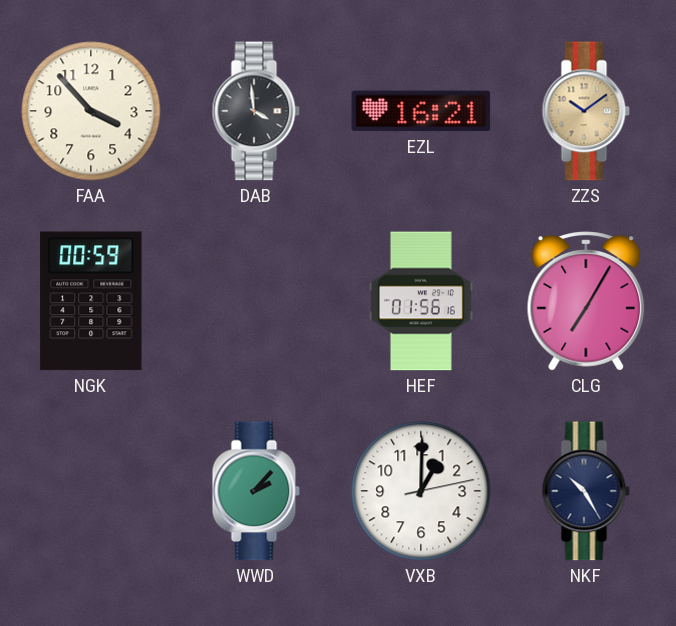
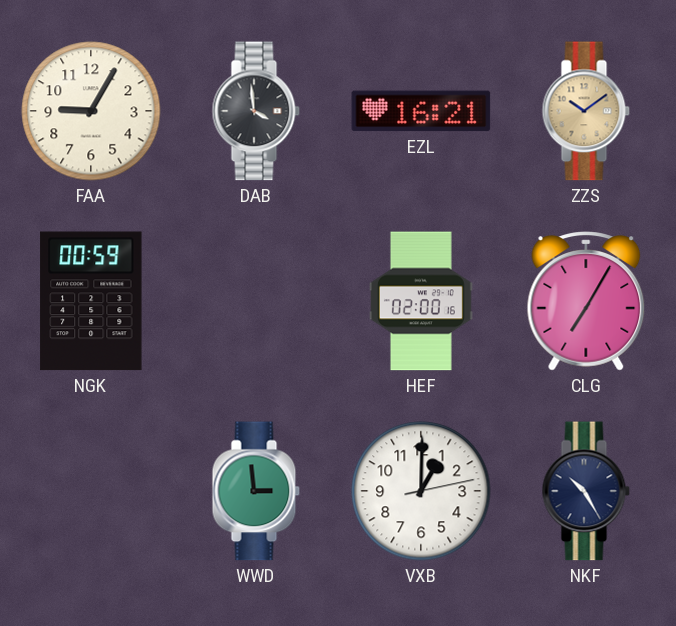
FAA: 3:53 -> 9:05
HEF: 01:56 -> 02:00
WWD: 2:07 -> 2:59
